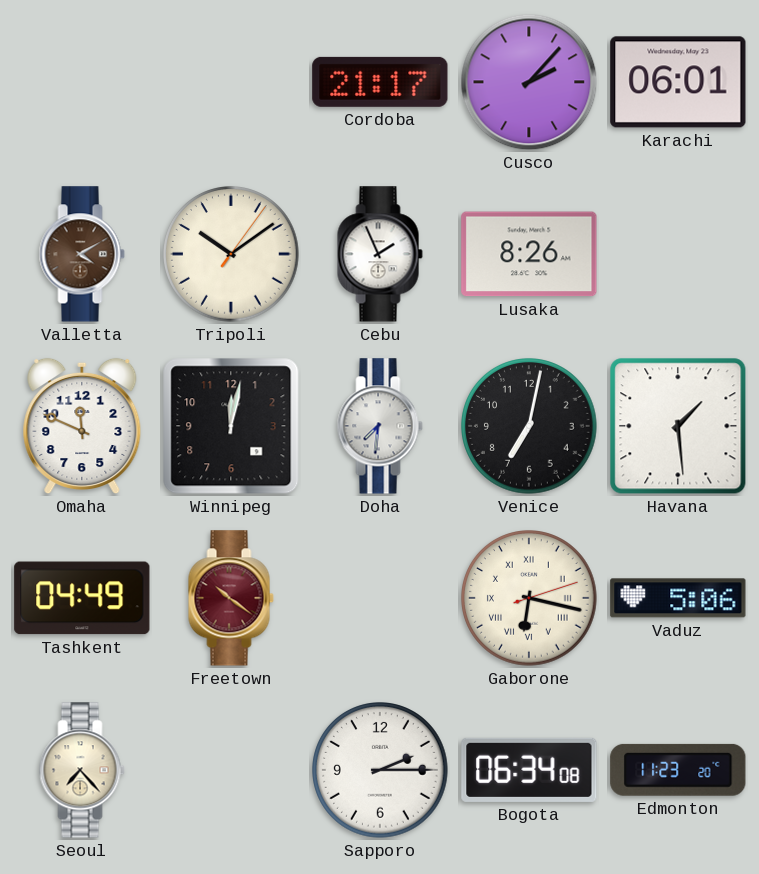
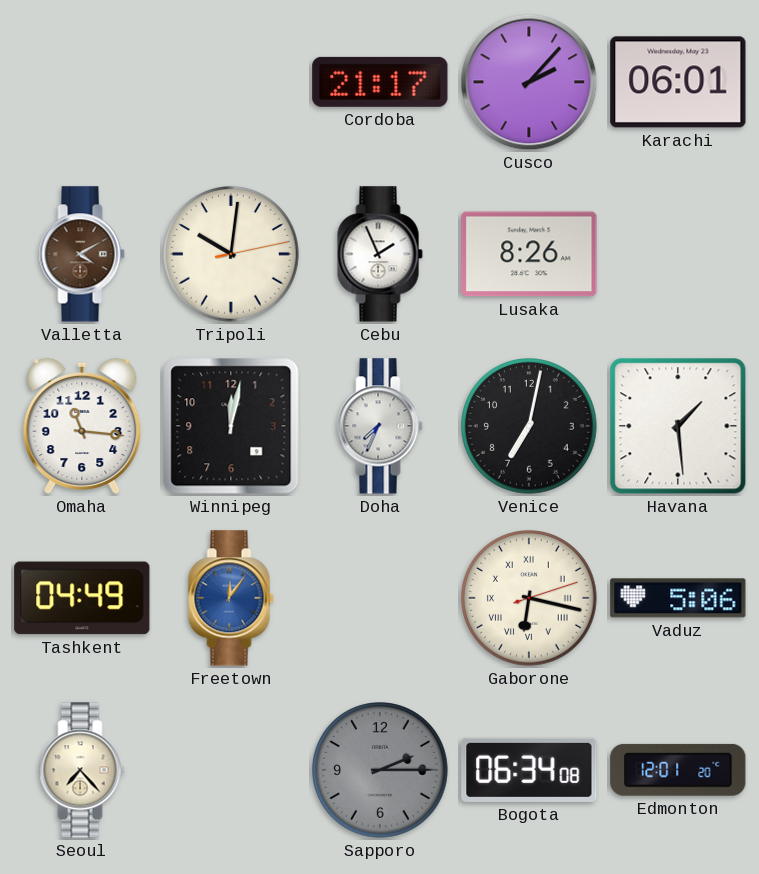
Tripoli: 10:09 -> 10:01
Omaha: 11:49 -> 11:16
Doha: 7:31 -> 7:34
Freetown: 10:21 -> 12:06
Freetown dial: burgundy -> blue
Sapporo dial: white -> grey
Edmonton: 11:23 -> 12:01
